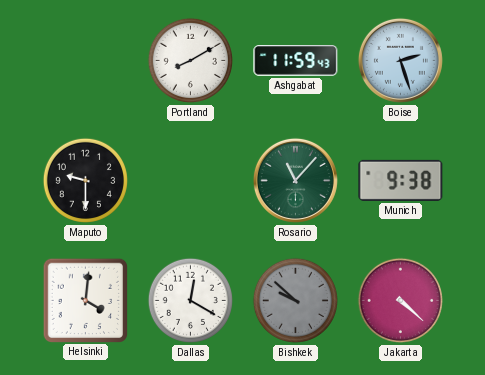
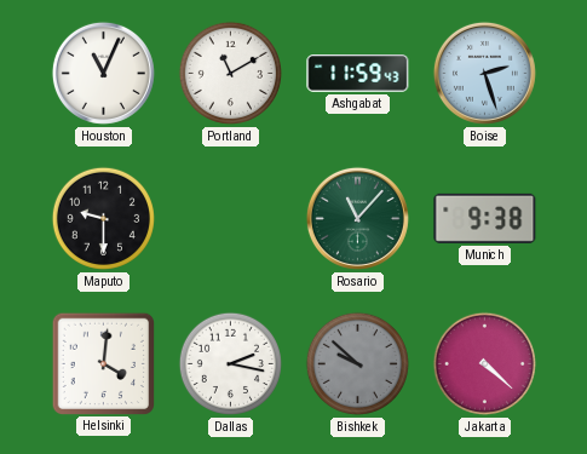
Houston: none -> 11:04
Portland: 8:10 -> 11:10
Dallas: 12:20 -> 2:17
